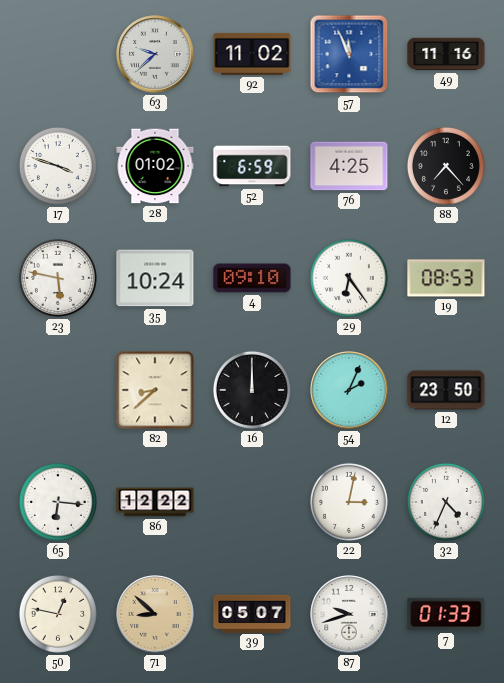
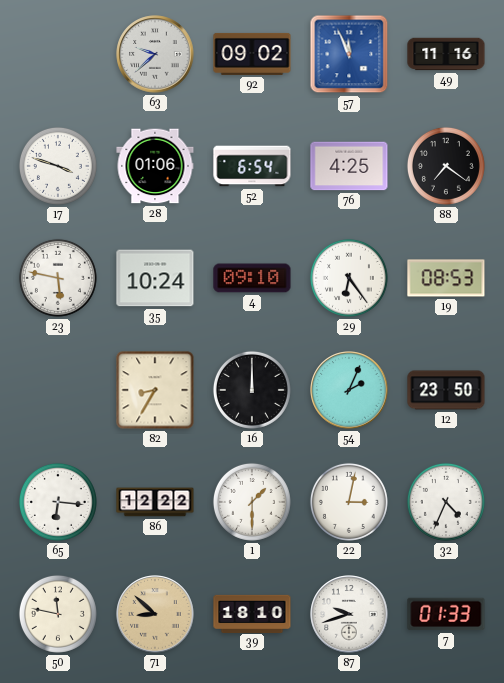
92: 11:02 -> 09:02
28: 01:02 -> 01:06
52: 6:59 -> 6:54
88: 7:23 -> 7:21
82: 8:38 -> 8:35
1: none -> 1:30
50: 12:47 -> 11:47
39: 05:07 -> 18:10
